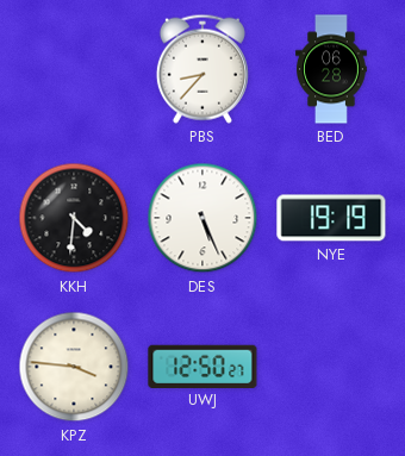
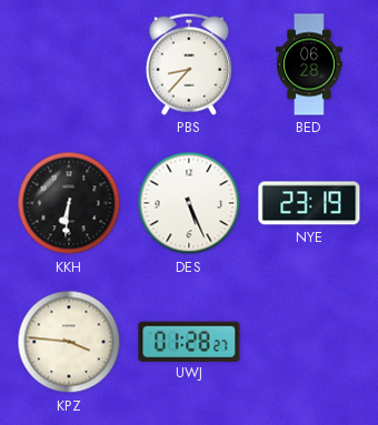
KKH: 4:31 -> 6:31
NYE: 19:19 -> 23:19
UWJ: 12:50 -> 01:28
